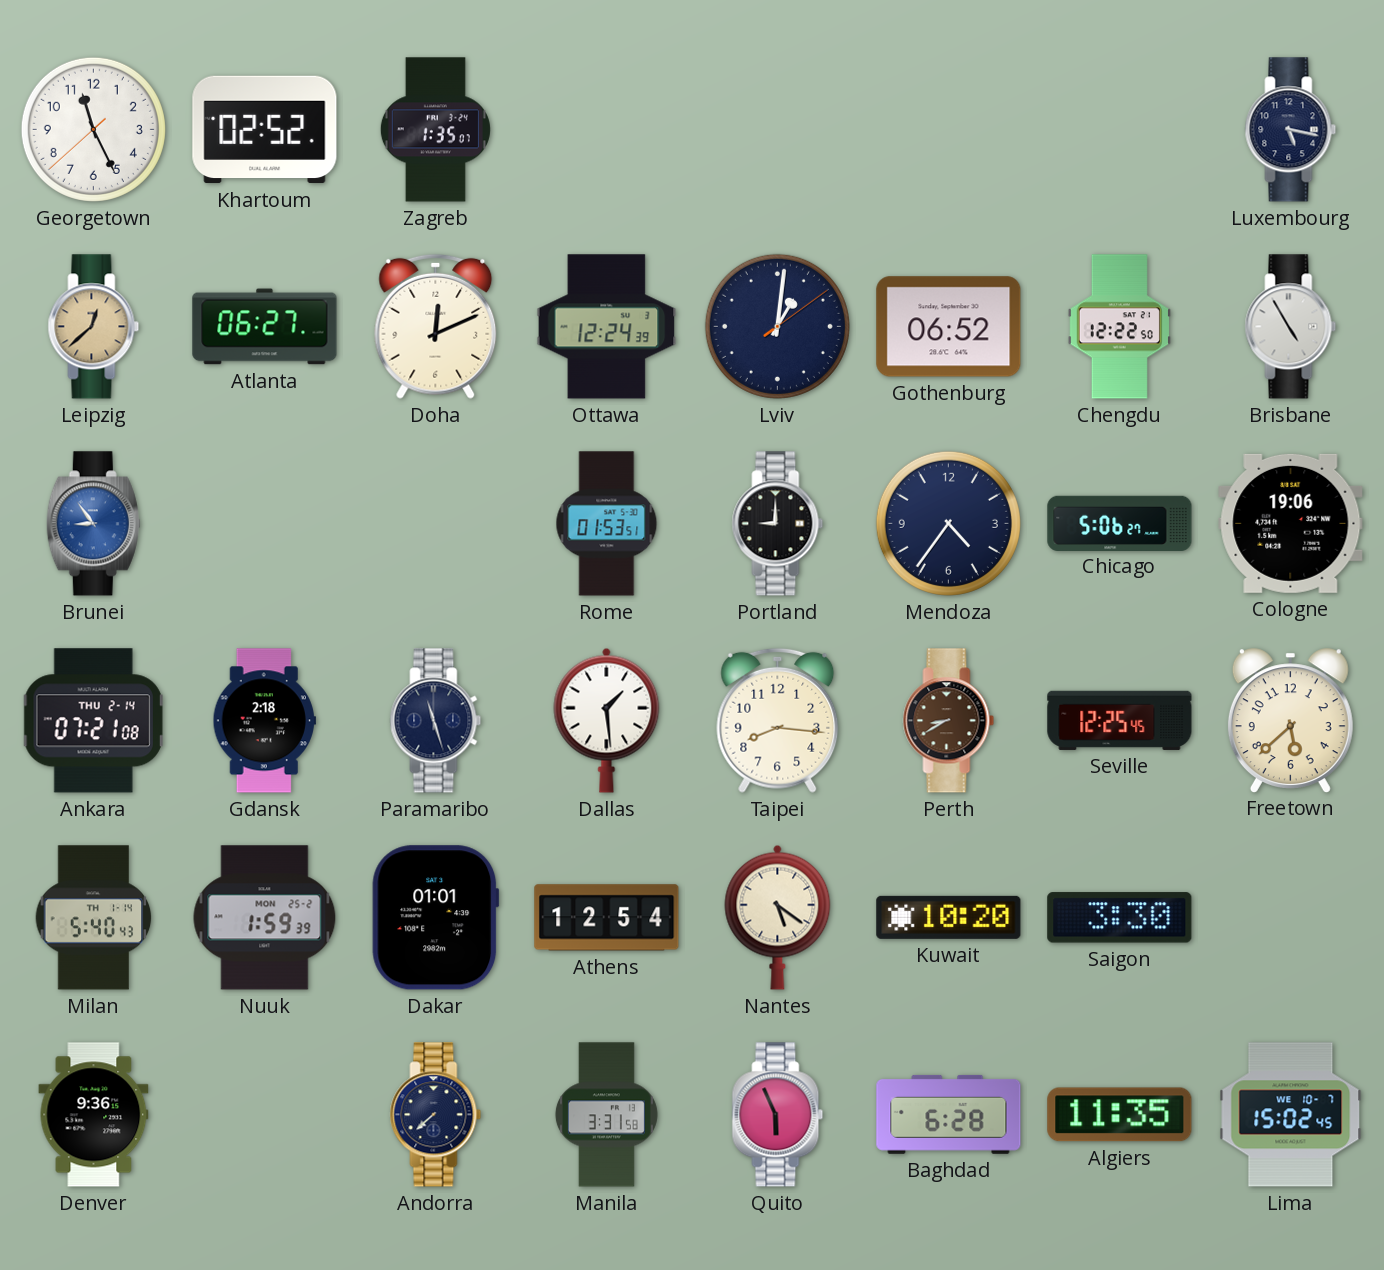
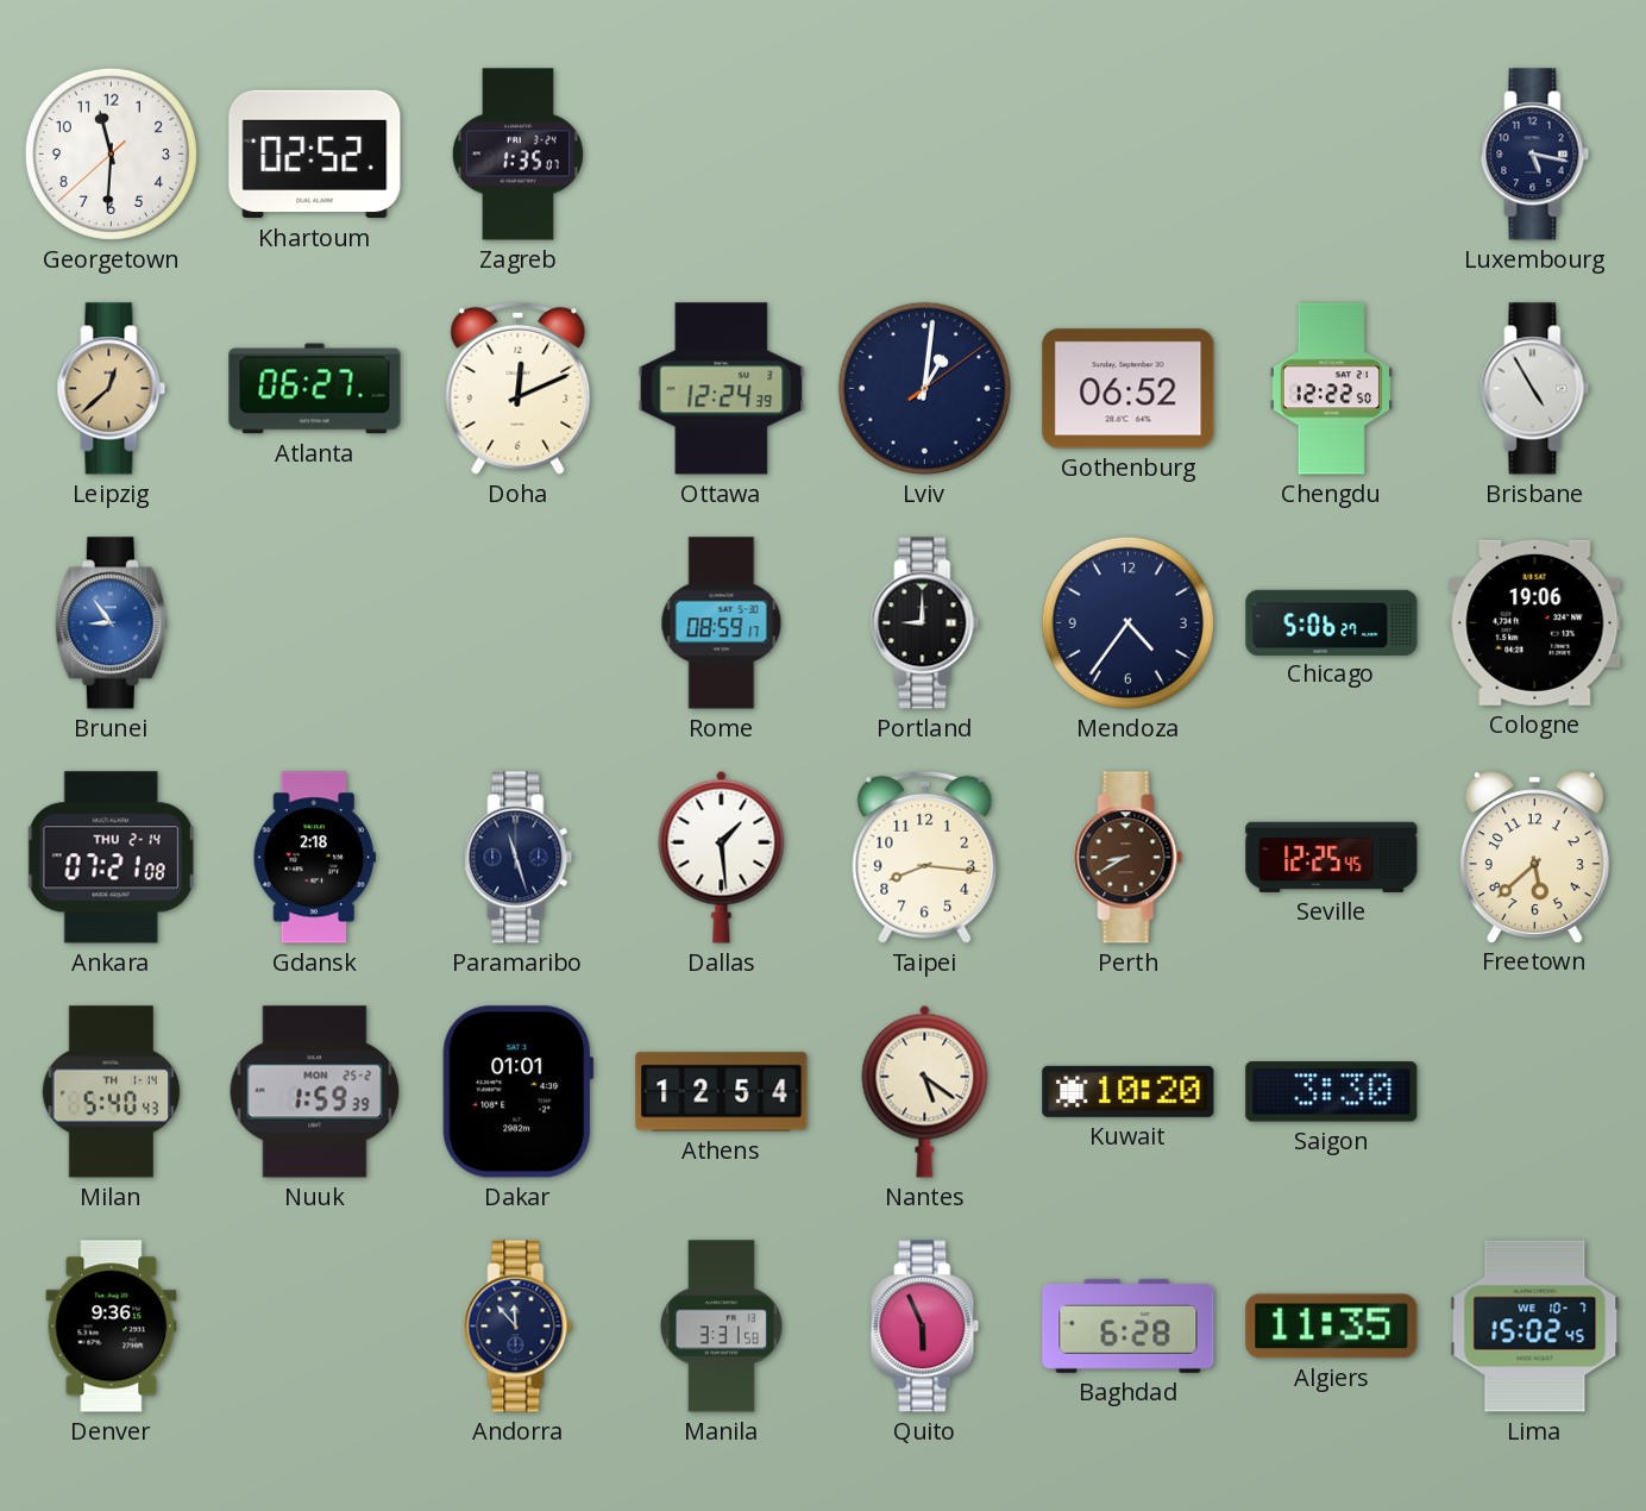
Georgetown: 11:25 -> 11:30
Rome: 01:53 -> 08:59
Andorra: 7:38 -> 11:53
